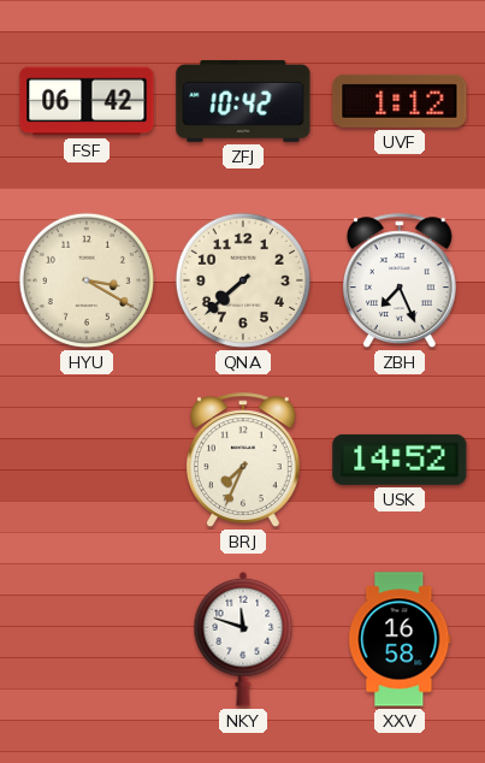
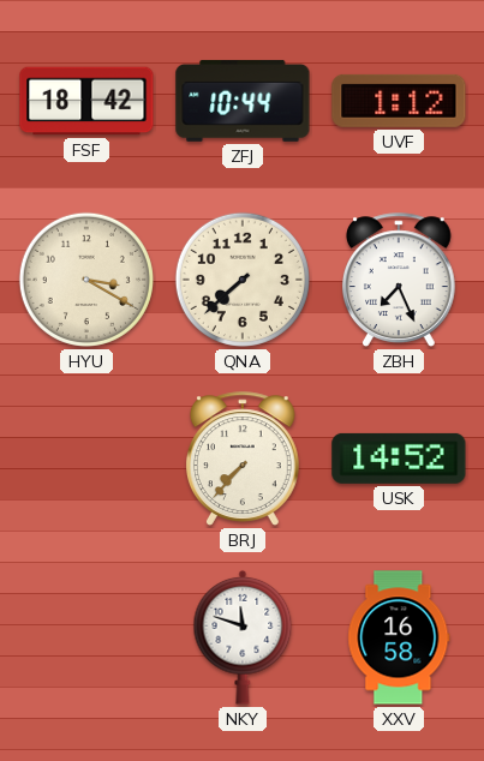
FSF: 06:42 -> 18:42
ZFJ: 10:42 -> 10:44
BRJ: 7:34 -> 7:37
